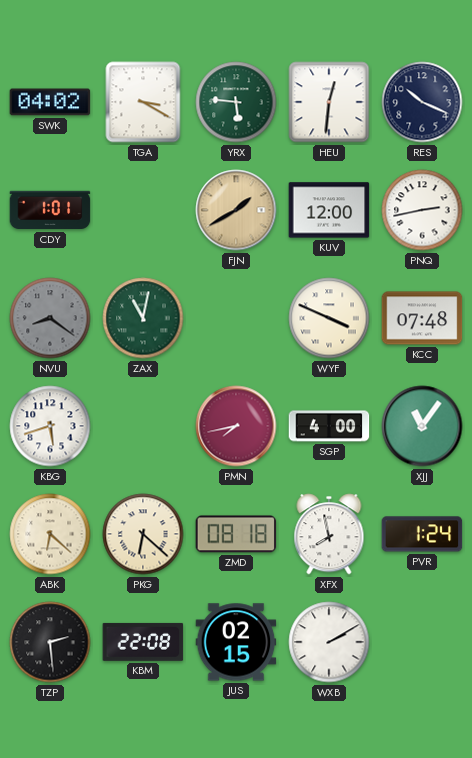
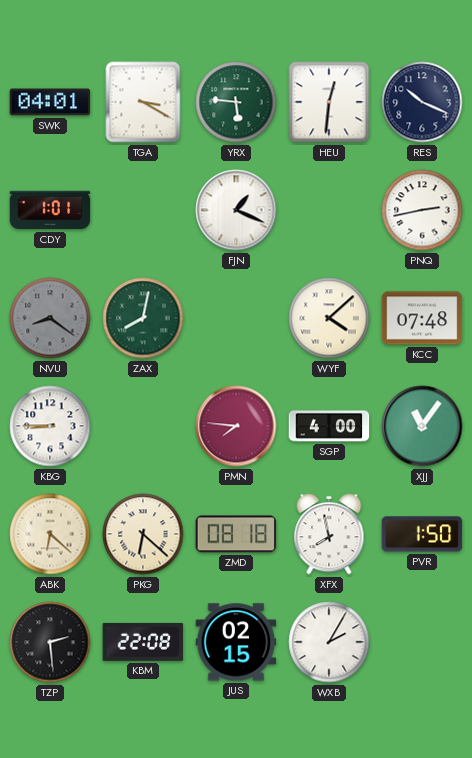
SWK: 04:02 -> 04:01
FJN: 1:40 -> 1:19
FJN dial: champagne -> white
KUV: 12:00 -> none
ZAX: 11:02 -> 8:02
WYF: 3:49 -> 4:08
KBG: 5:42 -> 8:45
PMN: 7:43 -> 7:46
PVR: 1:24 -> 1:50
WXB: 2:10 -> 2:05
